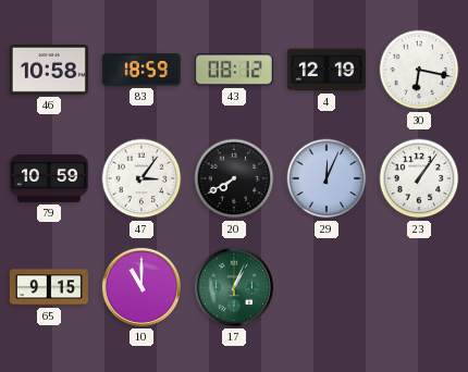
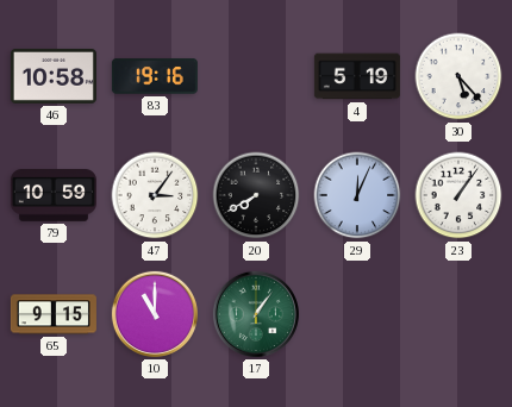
83: 18:59 -> 19:16
43: 08:12 -> none
4: 12:19 -> 5:19
30: 6:17 -> 5:23
17: 1:04 -> 1:06
